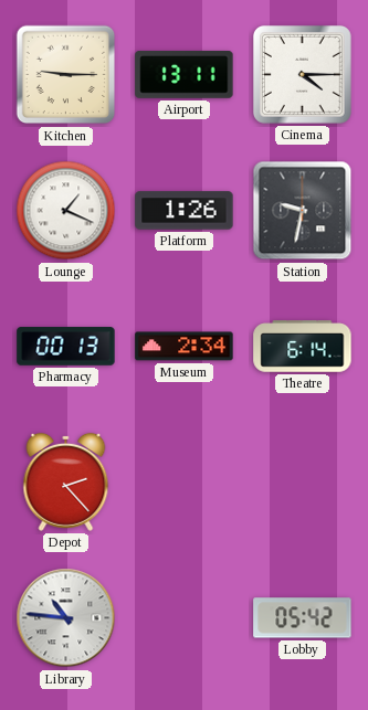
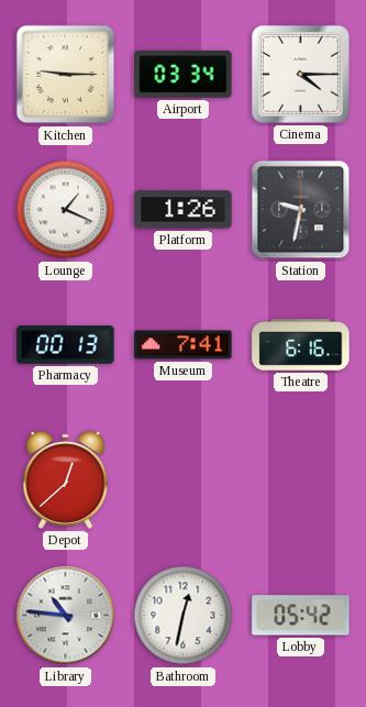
Airport: 13:11 -> 03:34
Museum: 2:34 -> 7:41
Theatre: 6:14 -> 6:16
Depot: 2:23 -> 12:38
Bathroom: none -> 12:32
